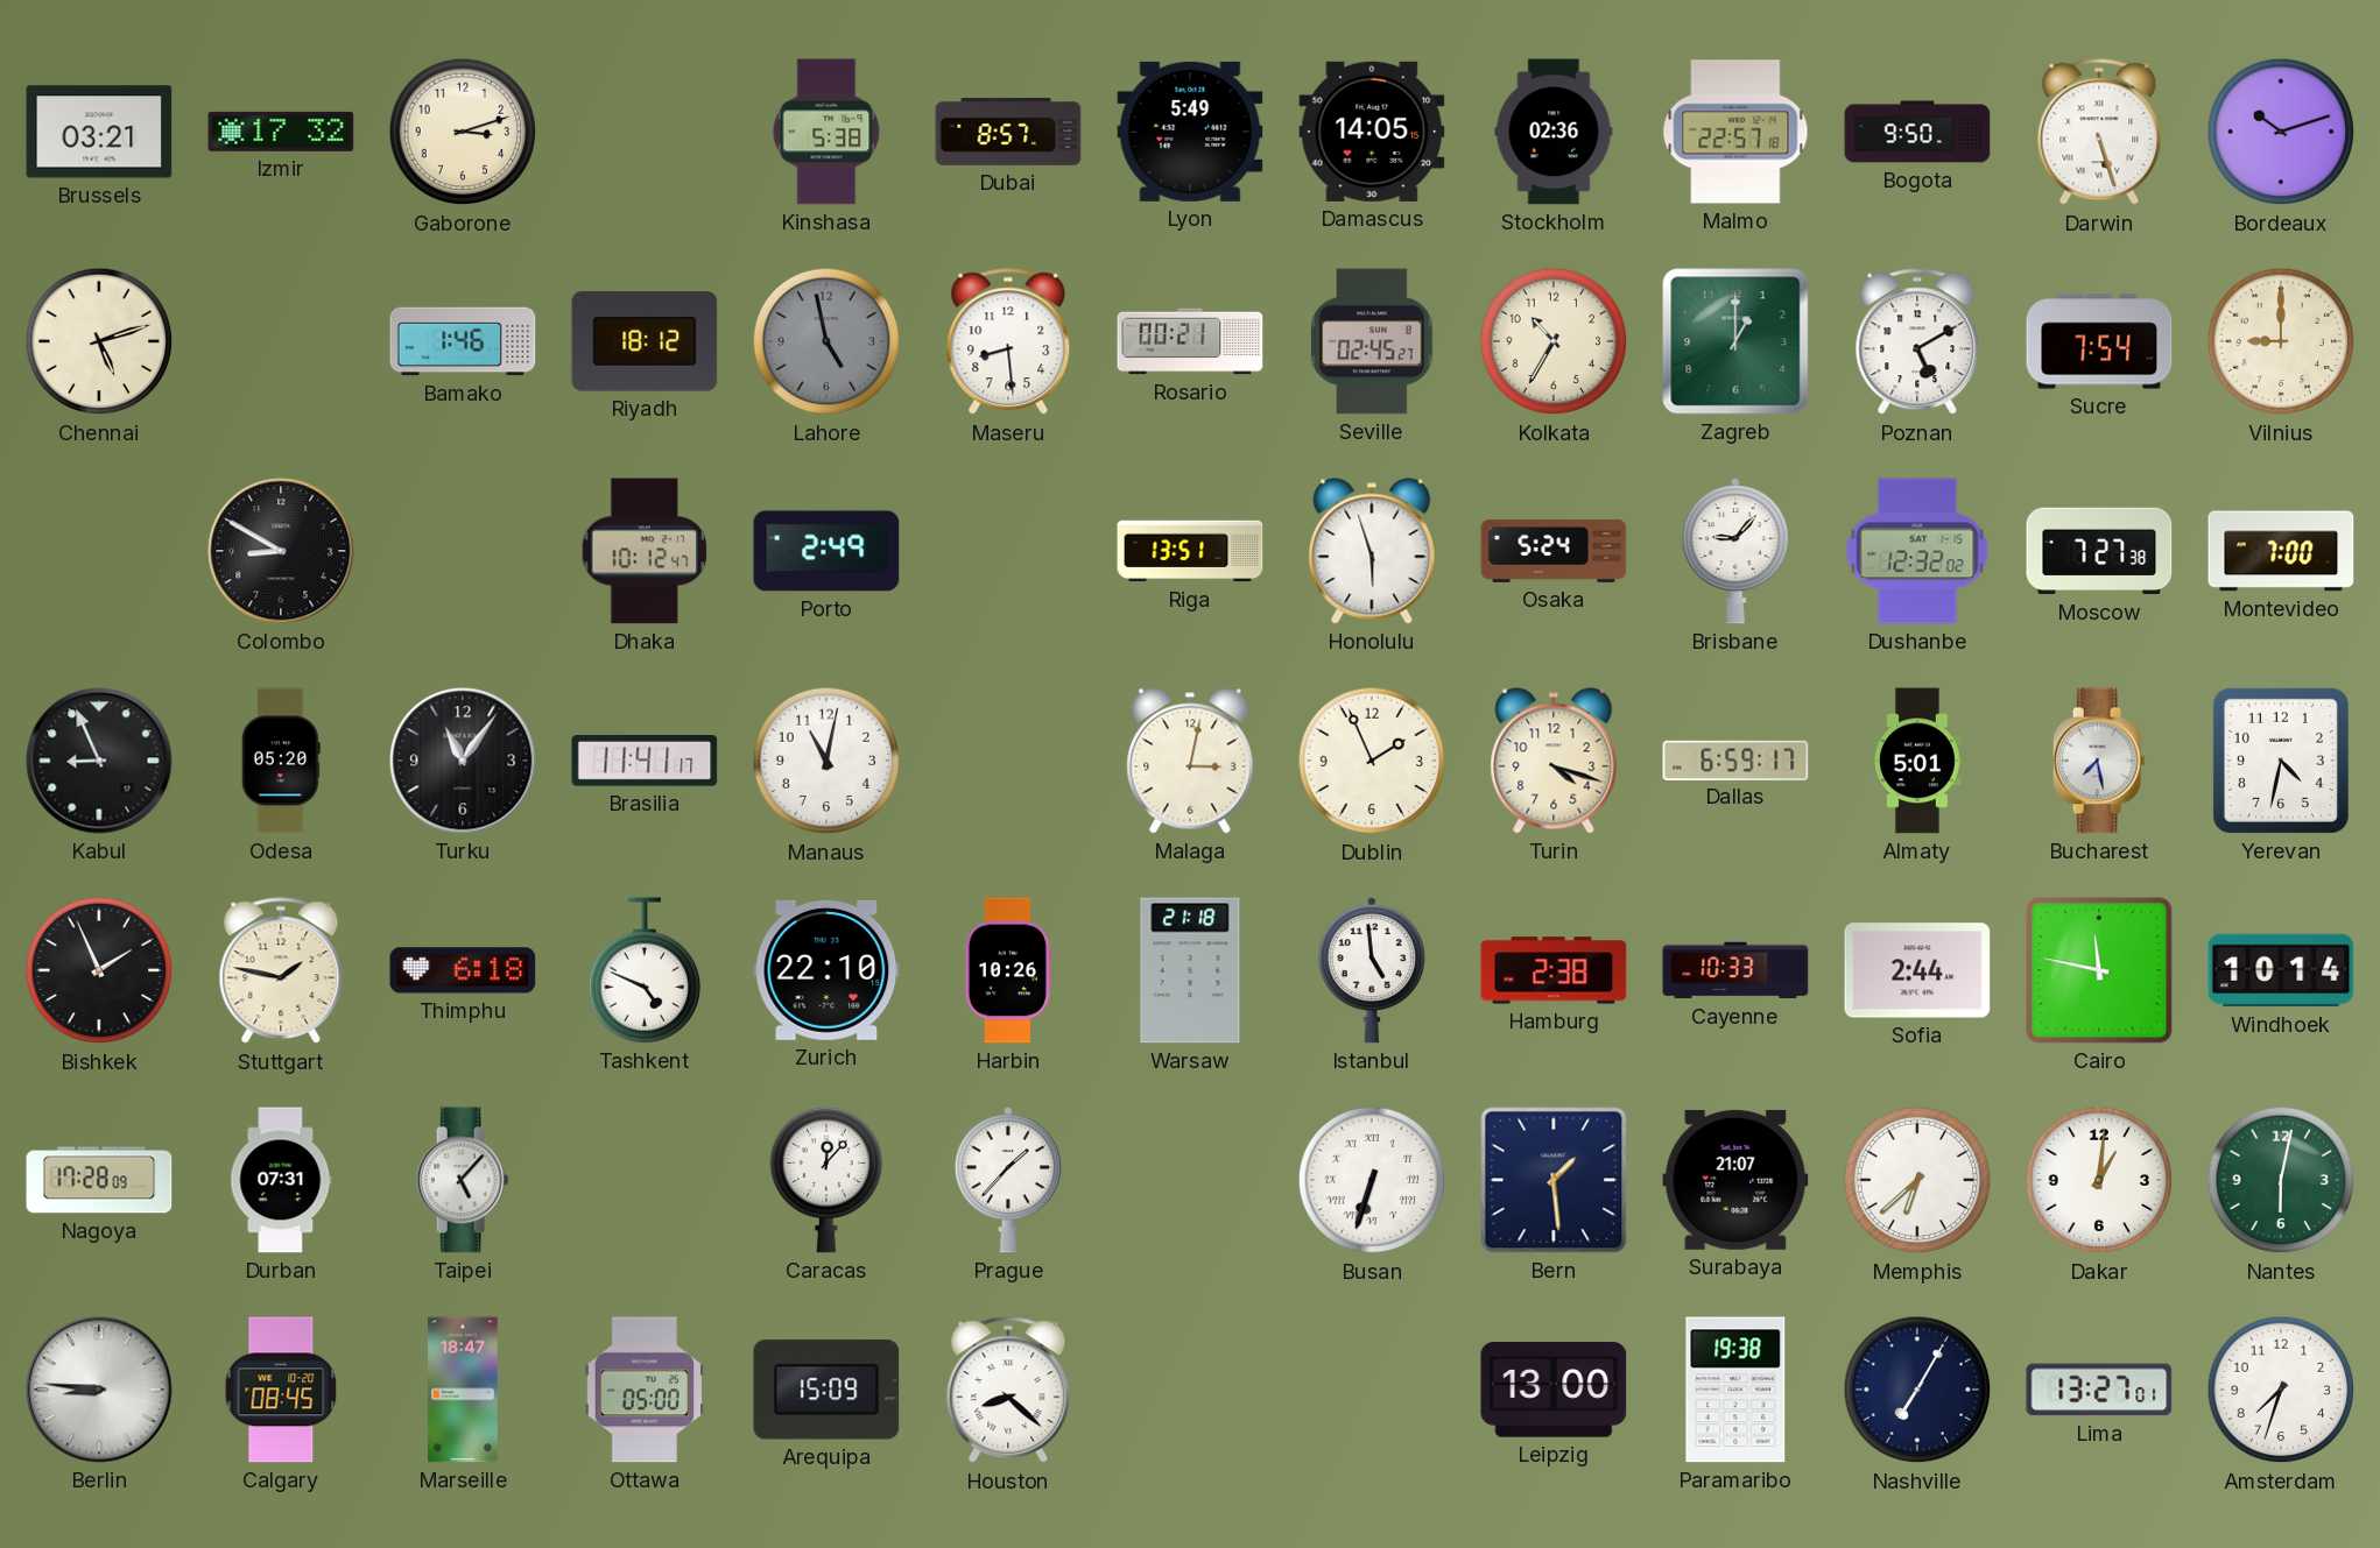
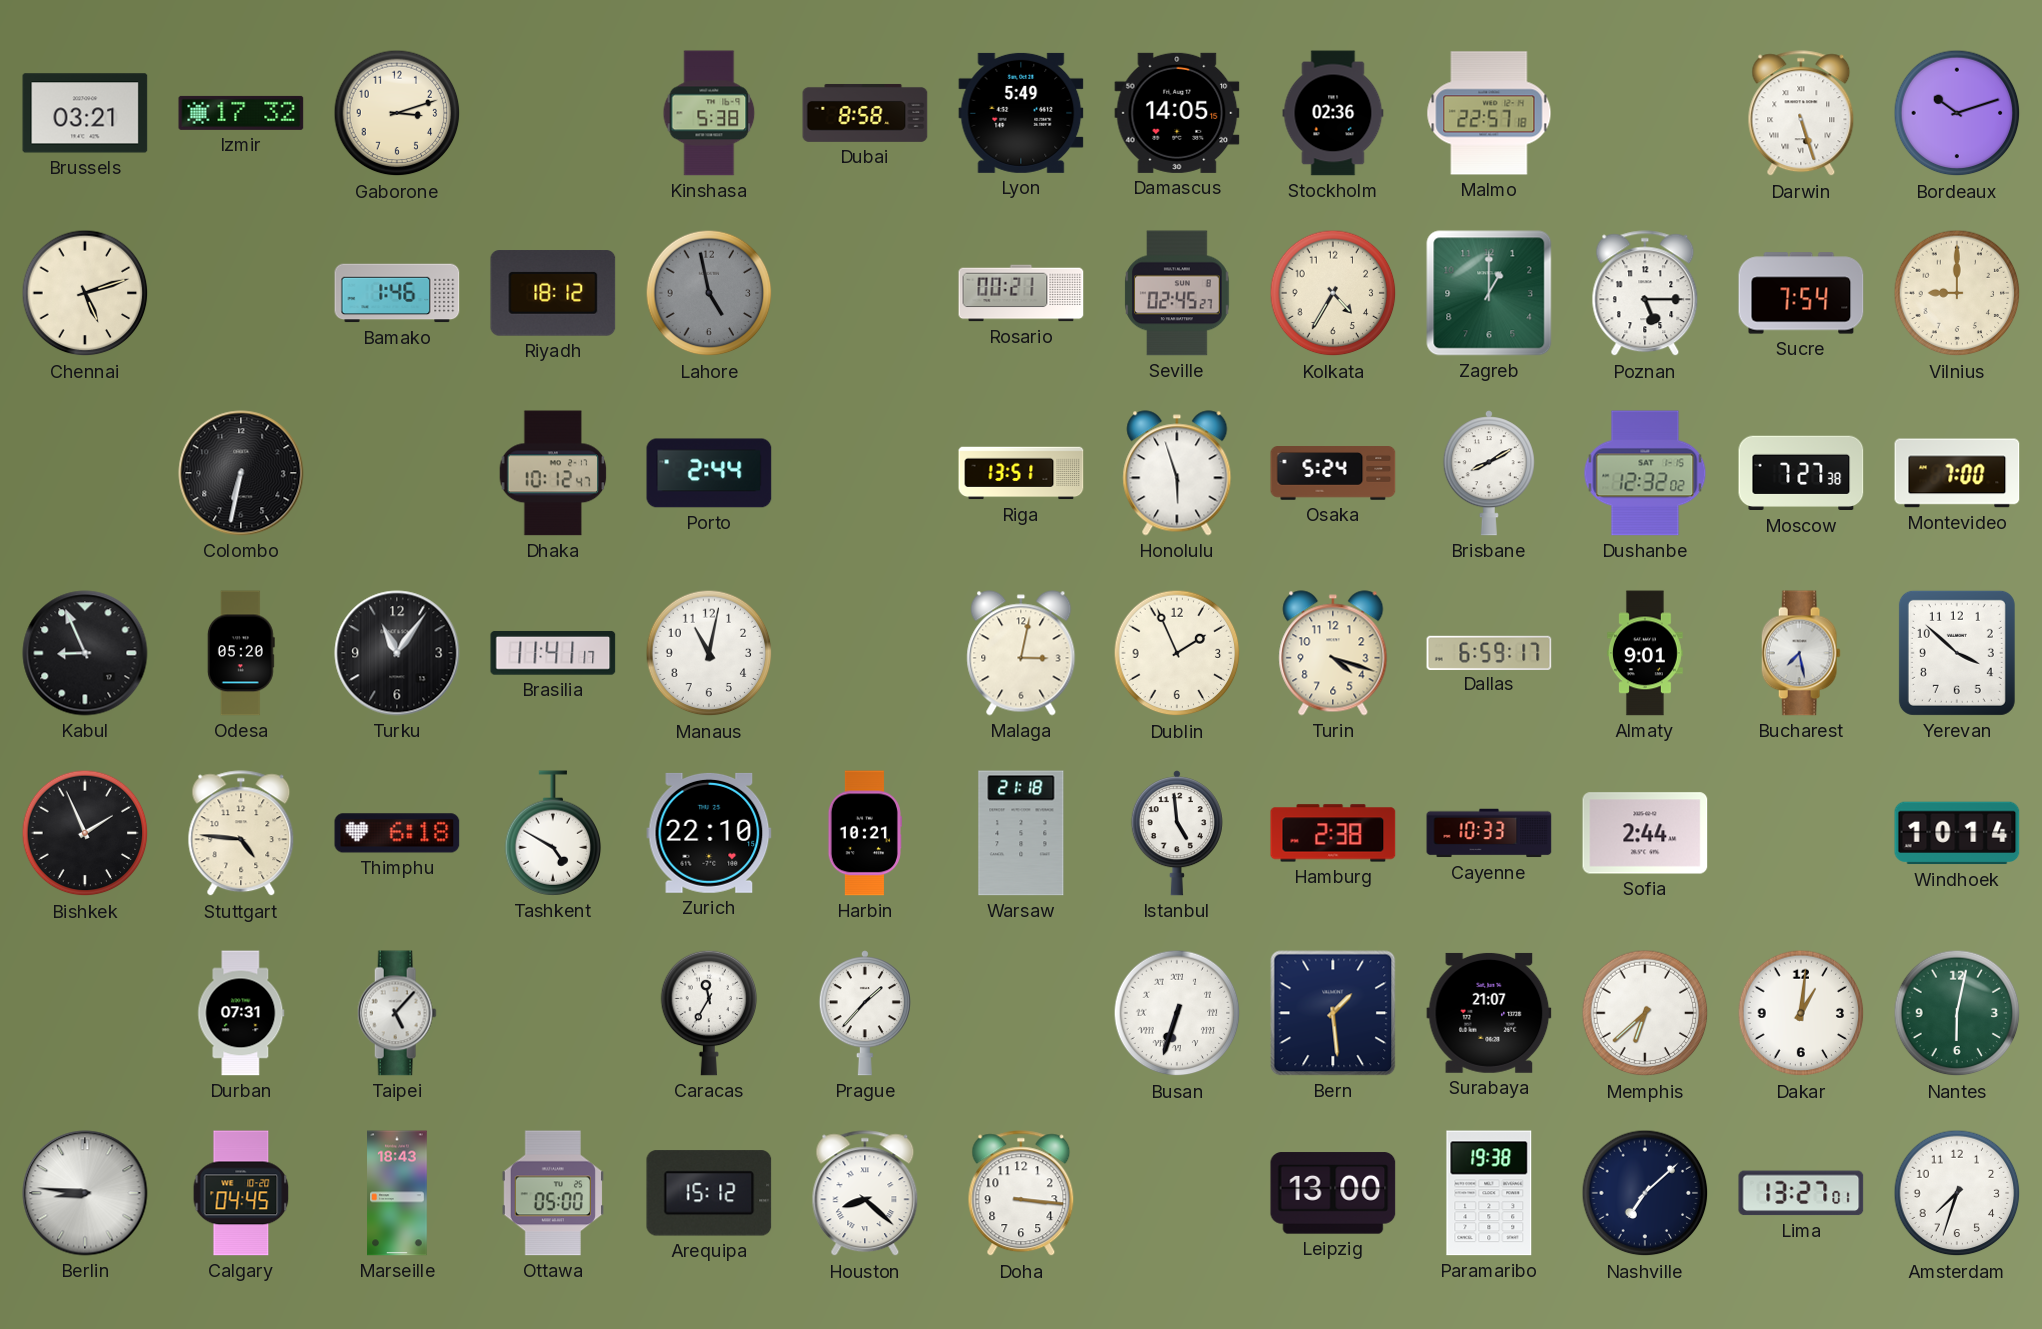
Dubai: 8:57 -> 8:58
Bogota: 9:50 -> none
Maseru: 8:29 -> none
Kolkata: 10:35 -> 4:35
Poznan: 5:10 -> 5:15
Colombo: 8:50 -> 6:32
Porto: 2:49 -> 2:44
Brisbane: 9:07 -> 8:10
Almaty: 5:01 -> 9:01
Yerevan: 4:32 -> 3:52
Stuttgart: 1:47 -> 4:46
Tashkent: 4:49 -> 4:50
Harbin: 10:26 -> 10:21
Cairo: 11:47 -> none
Nagoya: 17:28 -> none
Caracas: 12:07 -> 11:35
Calgary: 08:45 -> 04:45
Marseille: 18:47 -> 18:43
Arequipa: 15:09 -> 15:12
Doha: none -> 3:16
Nashville: 7:05 -> 7:08
